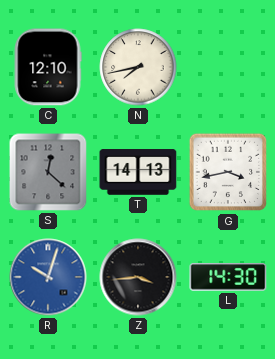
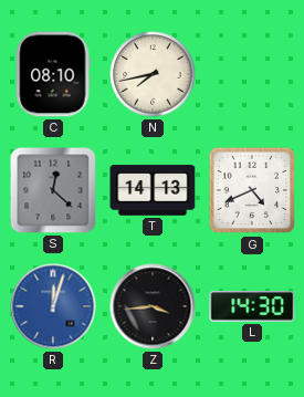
C: 12:10 -> 08:10
G: 3:43 -> 4:41
R: 10:03 -> 12:03
